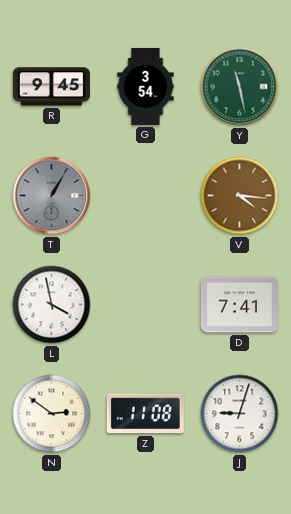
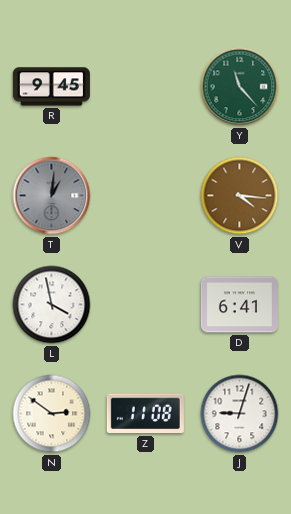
G: 3:54 -> none
Y: 11:28 -> 11:23
T: 1:05 -> 1:01
D: 7:41 -> 6:41
